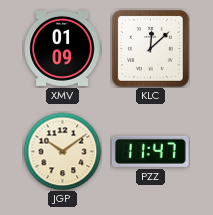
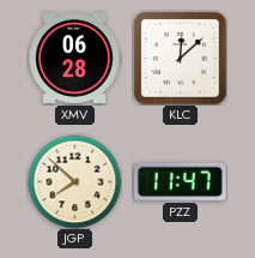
XMV: 01:09 -> 06:28
JGP: 10:09 -> 7:52
